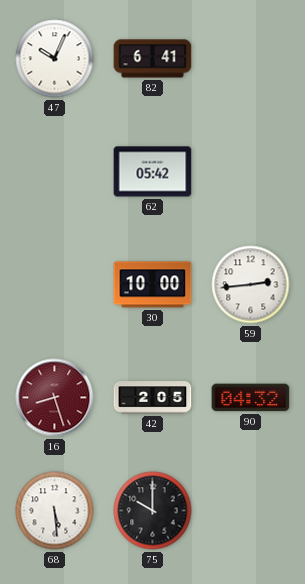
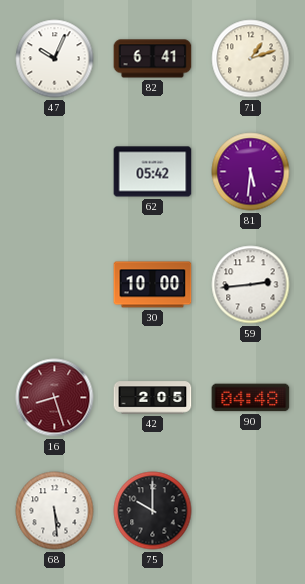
71: none -> 1:12
81: none -> 5:31
90: 04:32 -> 04:48
